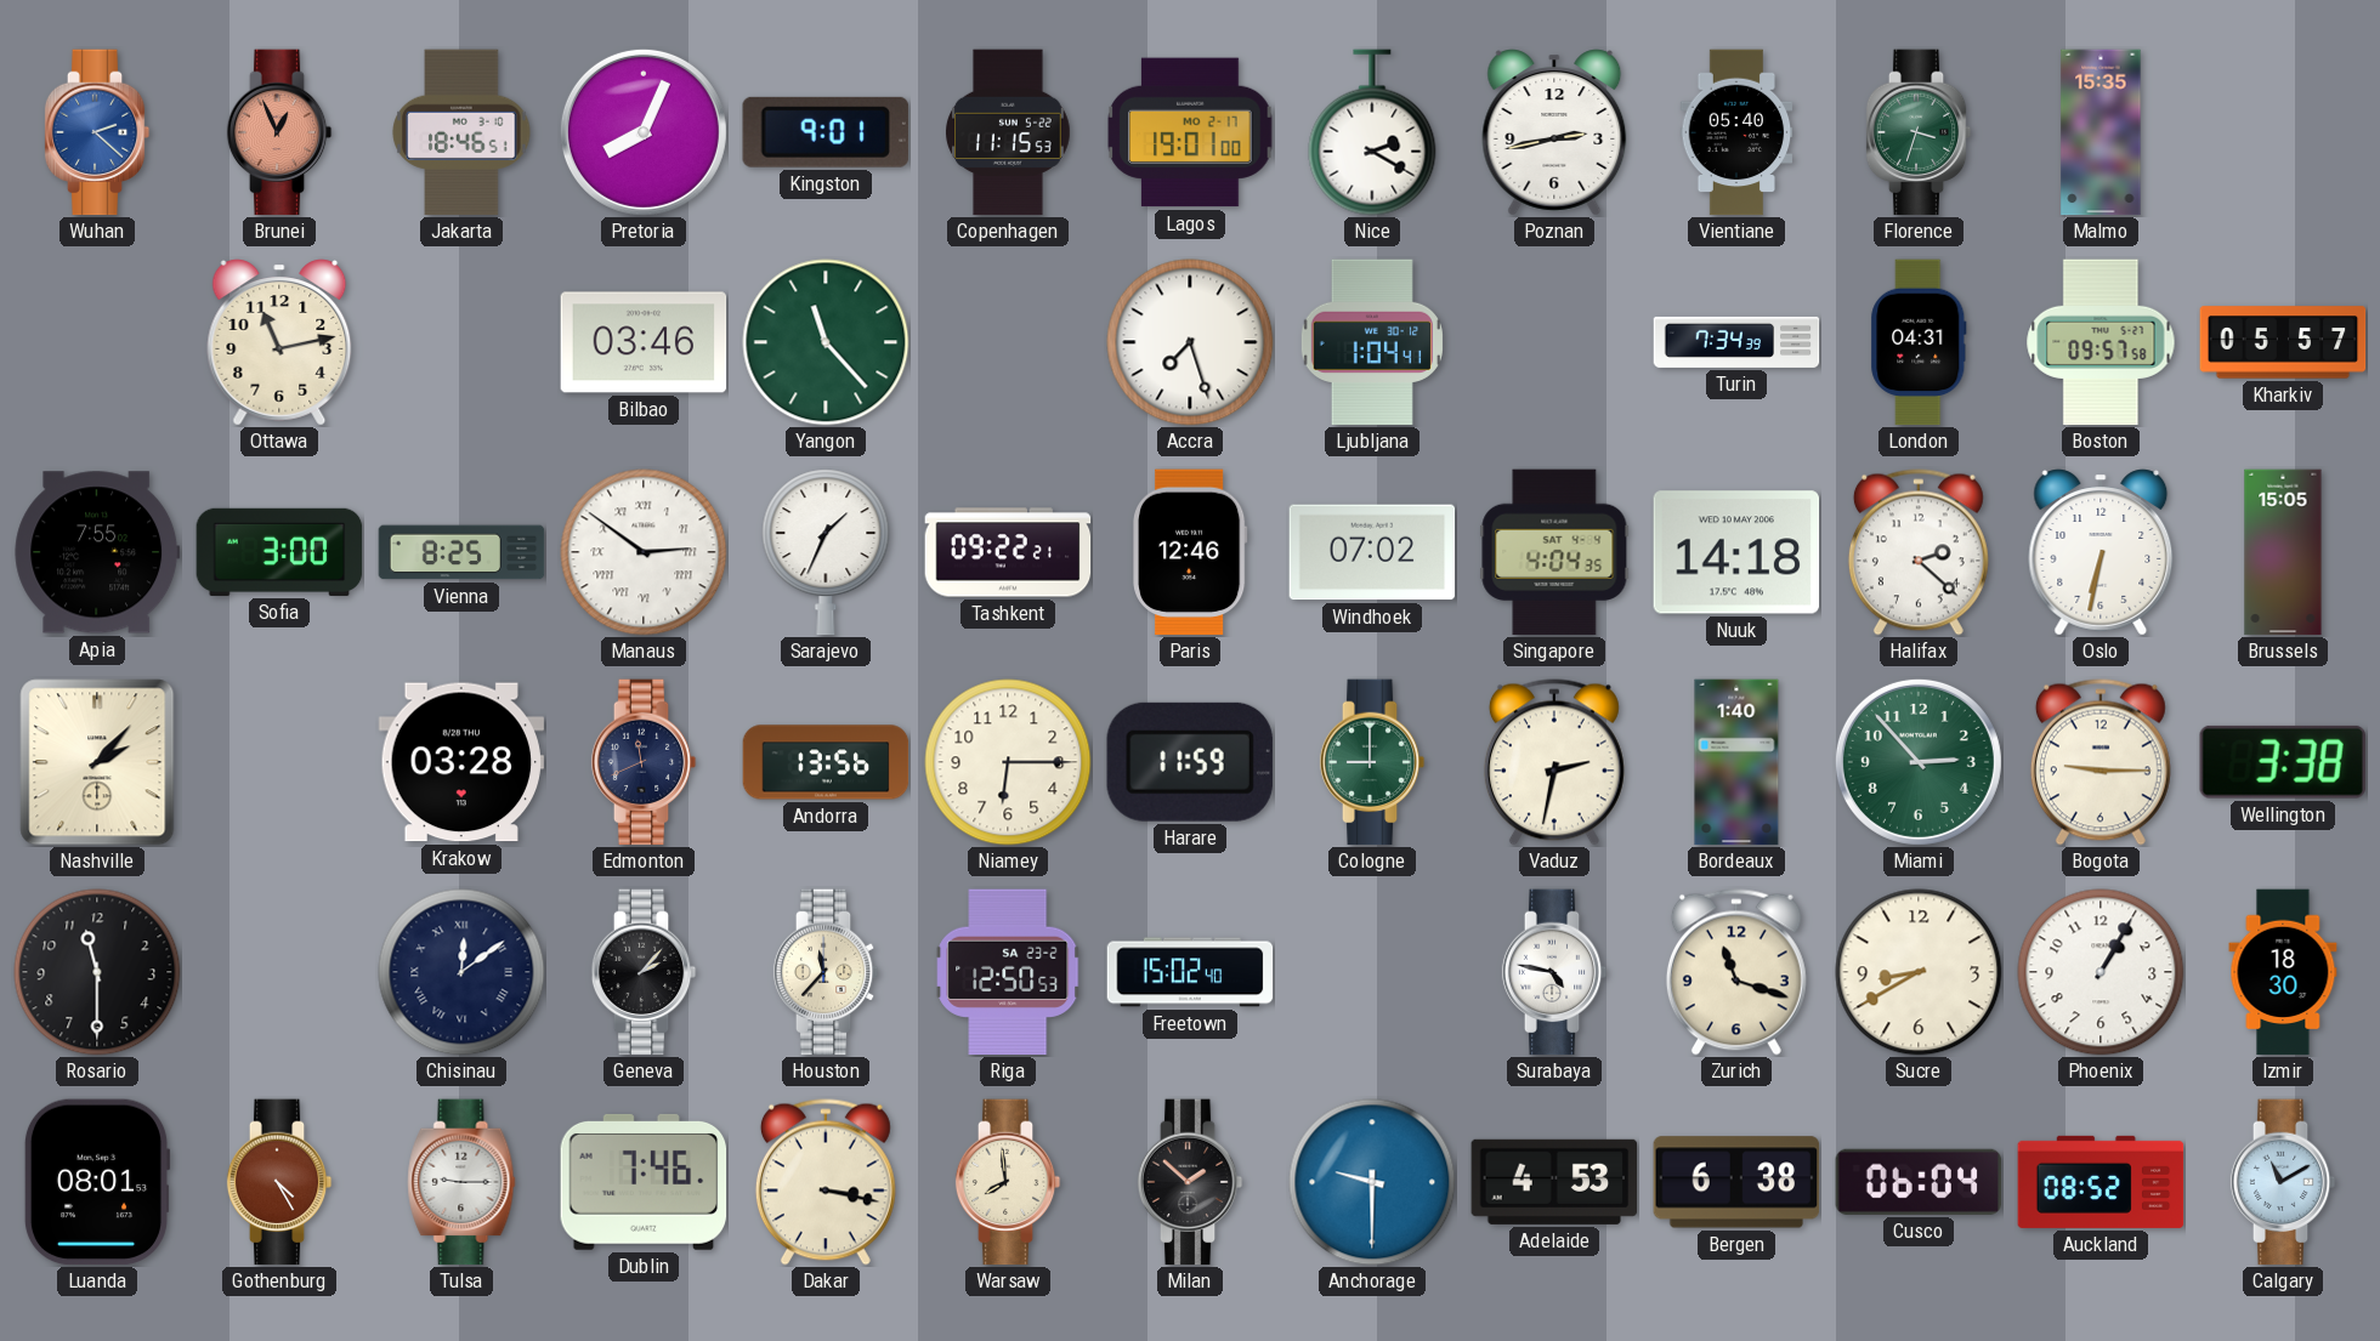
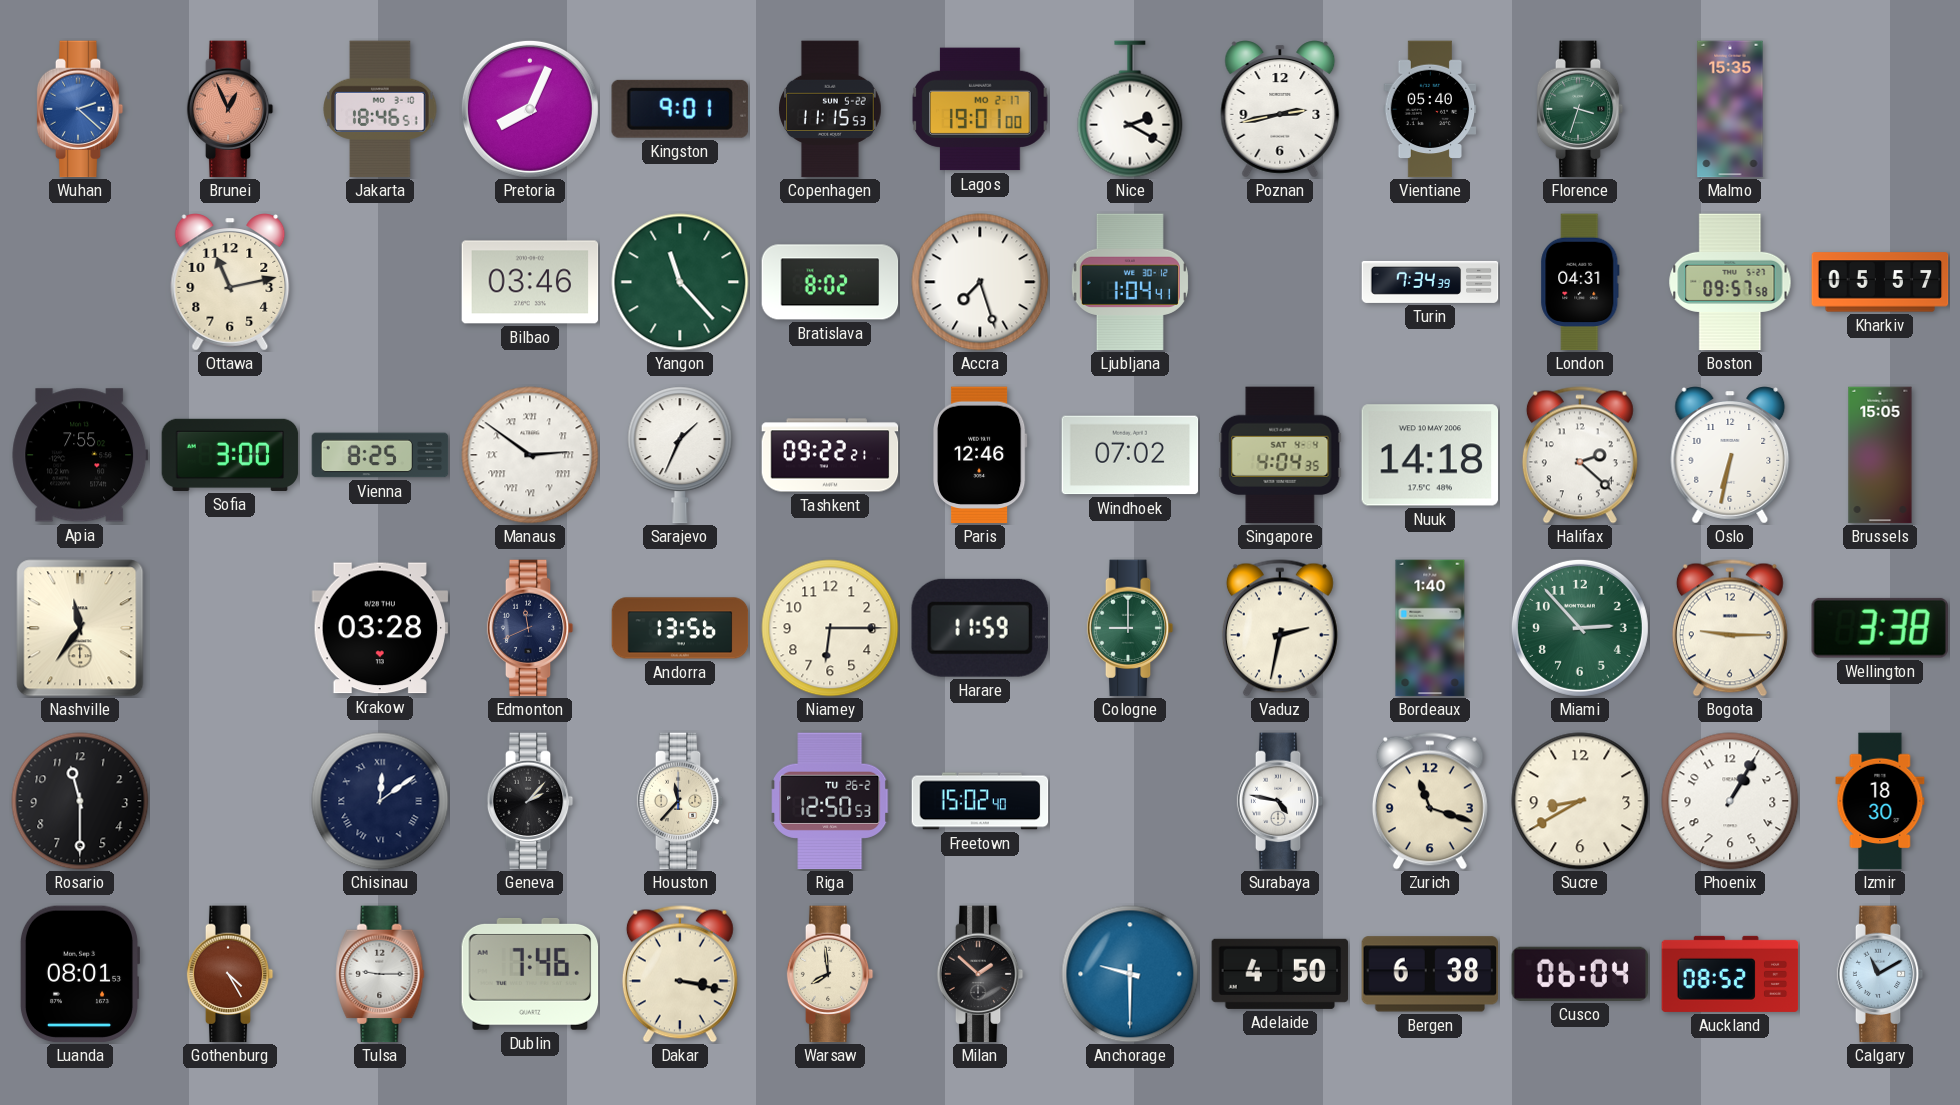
Bratislava: none -> 8:02
Nashville: 2:07 -> 11:36
Riga date: SA 23-2 -> TU 26-2
Adelaide: 4:53 -> 4:50
